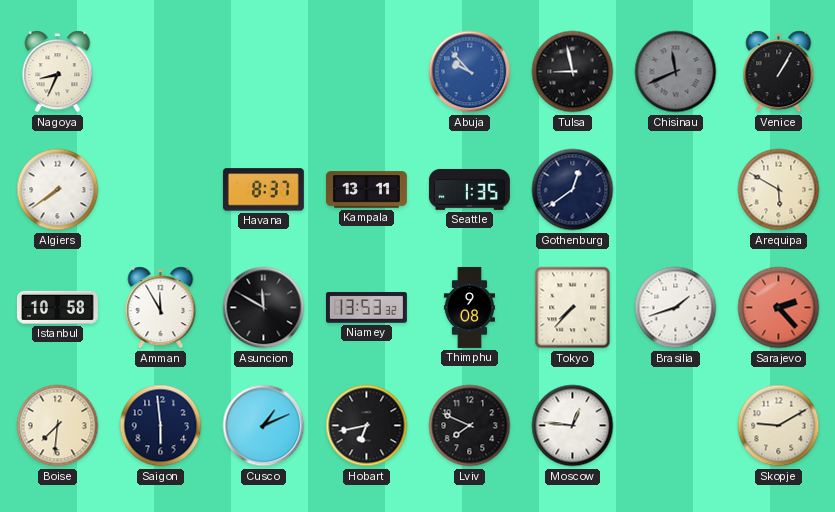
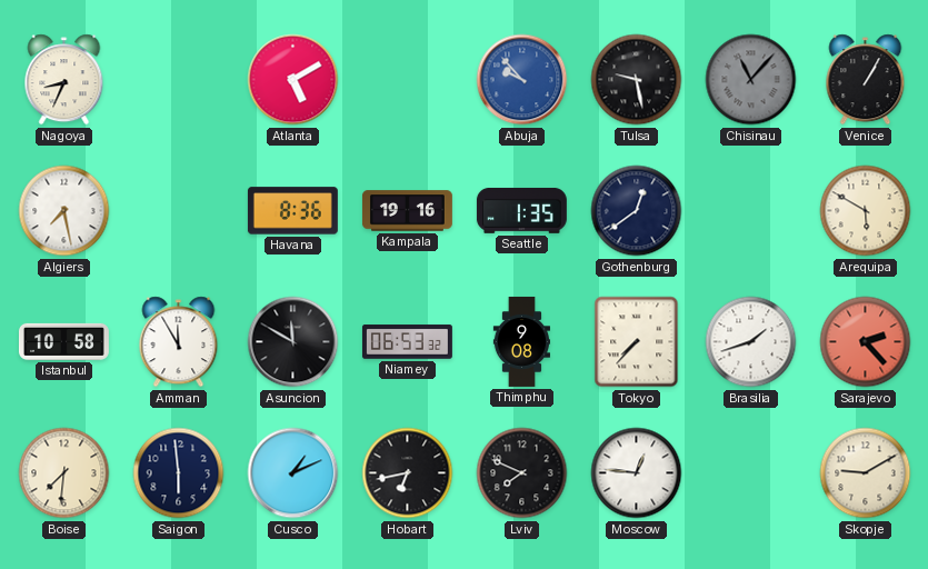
Atlanta: none -> 5:10
Tulsa: 8:58 -> 9:28
Chisinau: 11:41 -> 11:07
Algiers: 7:39 -> 7:28
Havana: 8:37 -> 8:36
Kampala: 13:11 -> 19:16
Niamey: 13:53 -> 06:53
